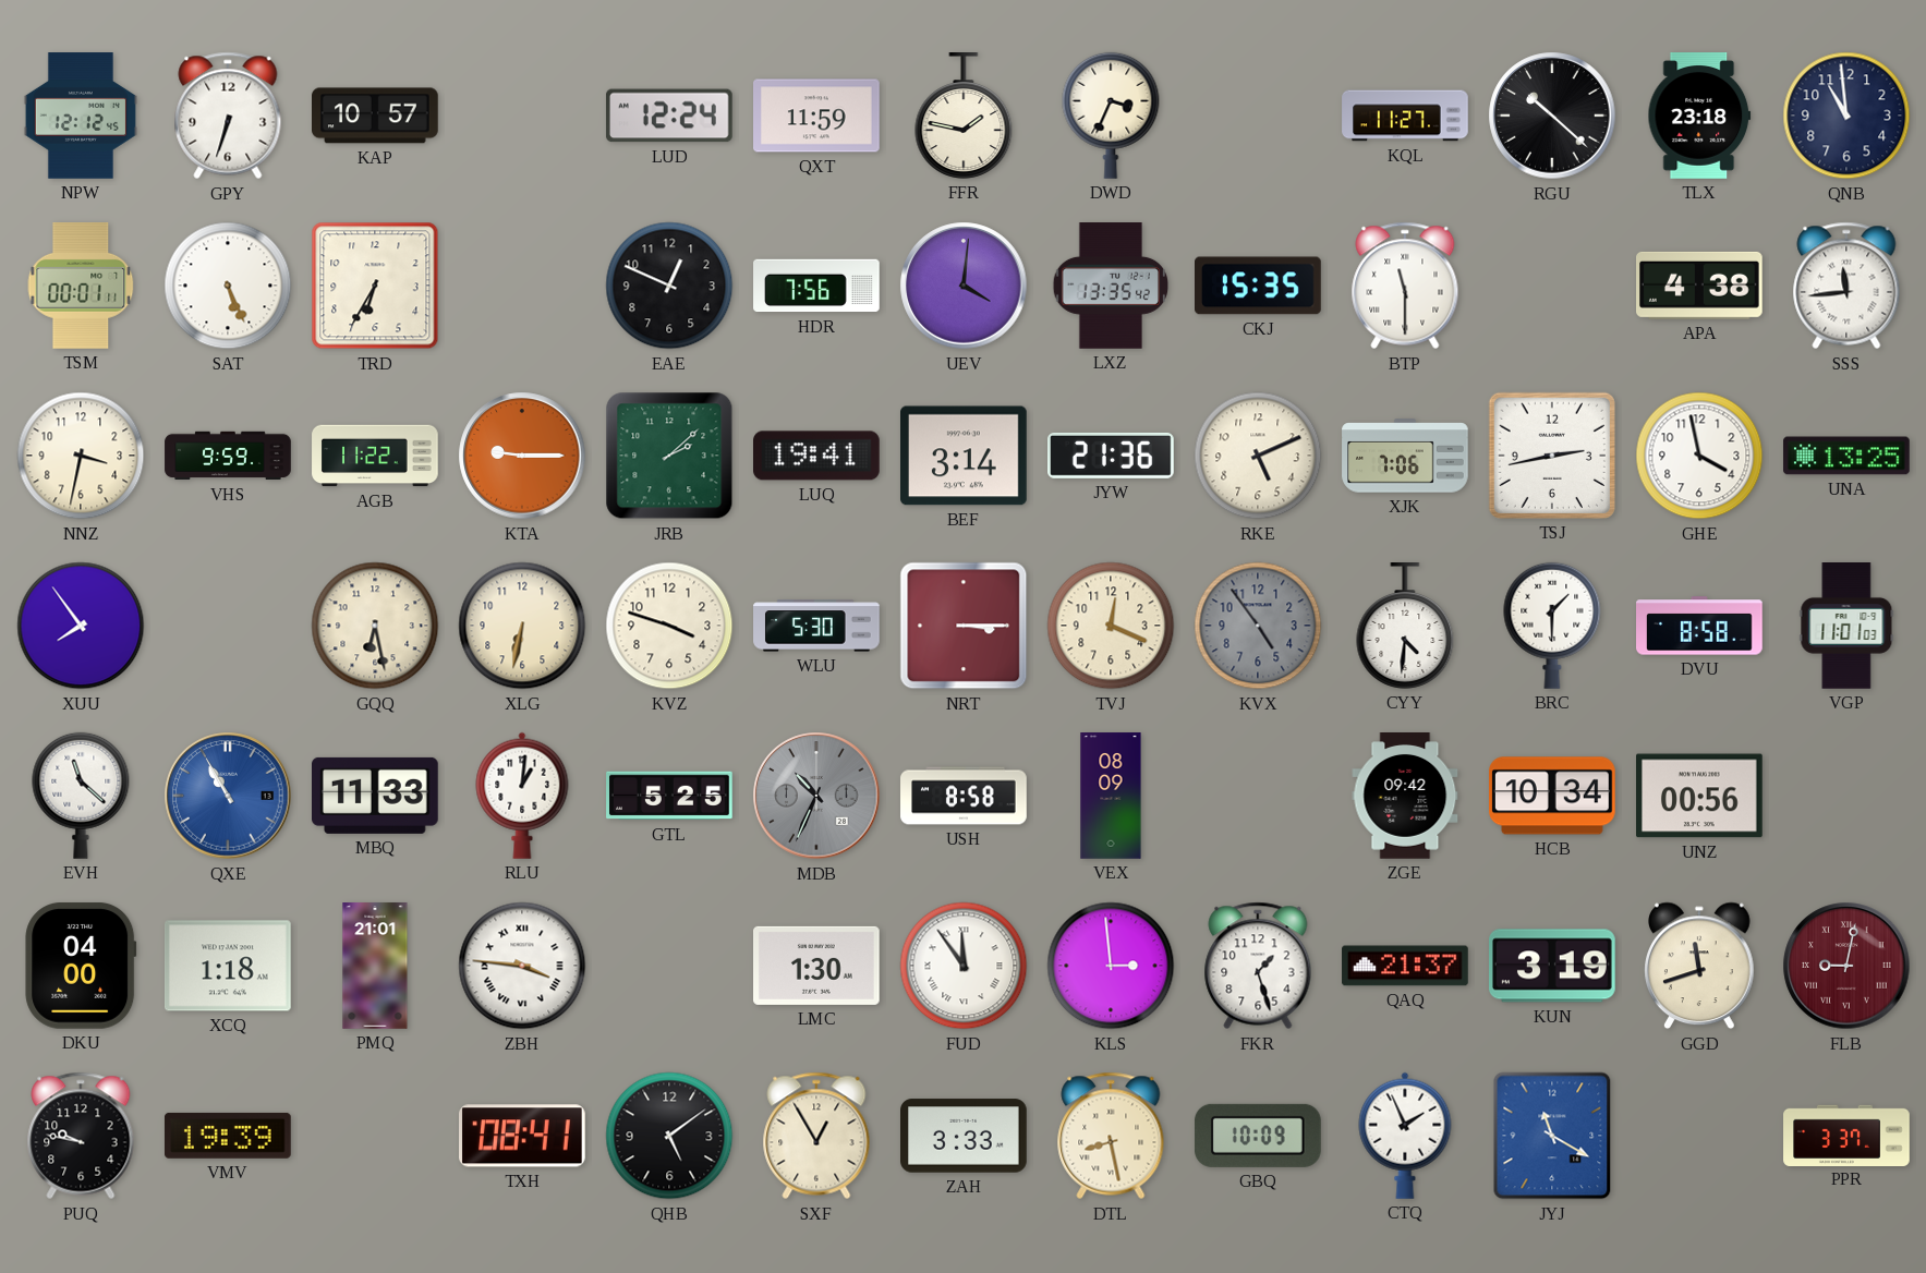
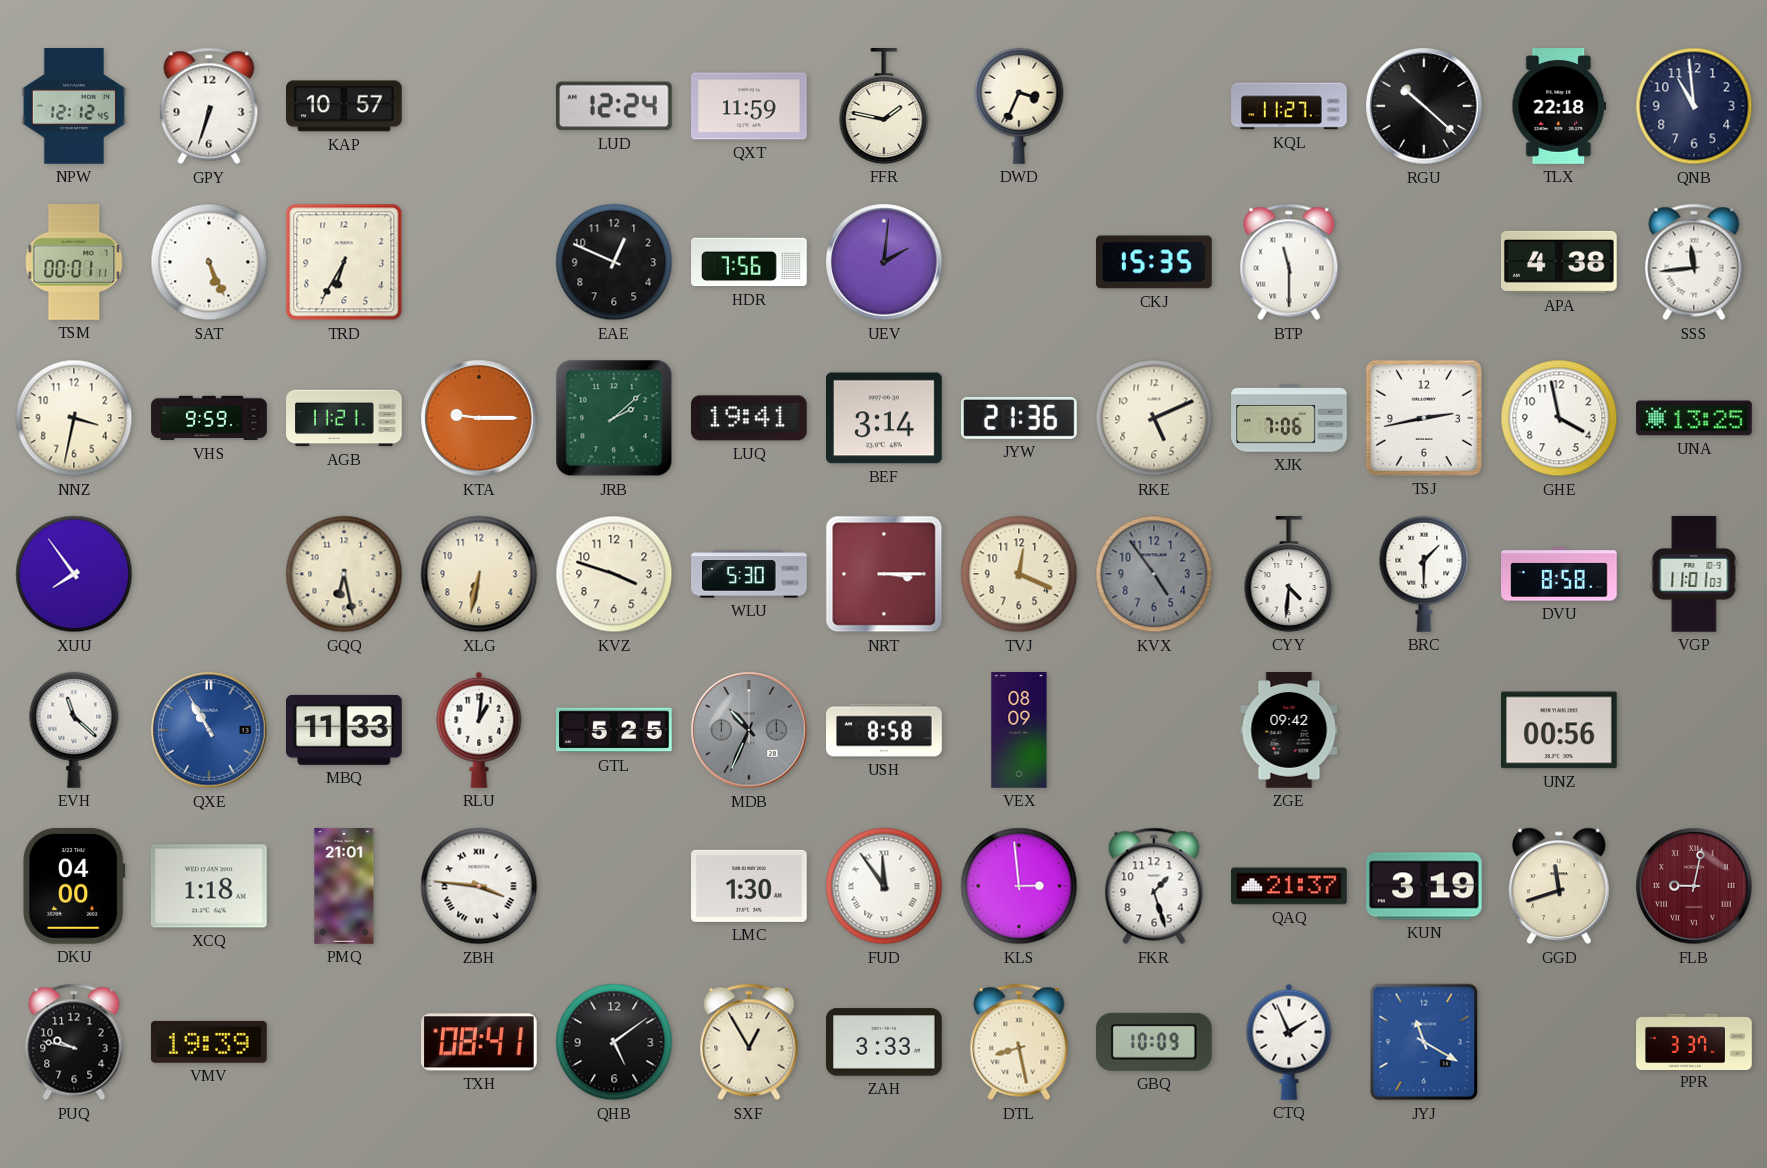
TLX: 23:18 -> 22:18
UEV: 4:01 -> 2:01
LXZ: 13:35 -> none
AGB: 11:22 -> 11:21
HCB: 10:34 -> none
